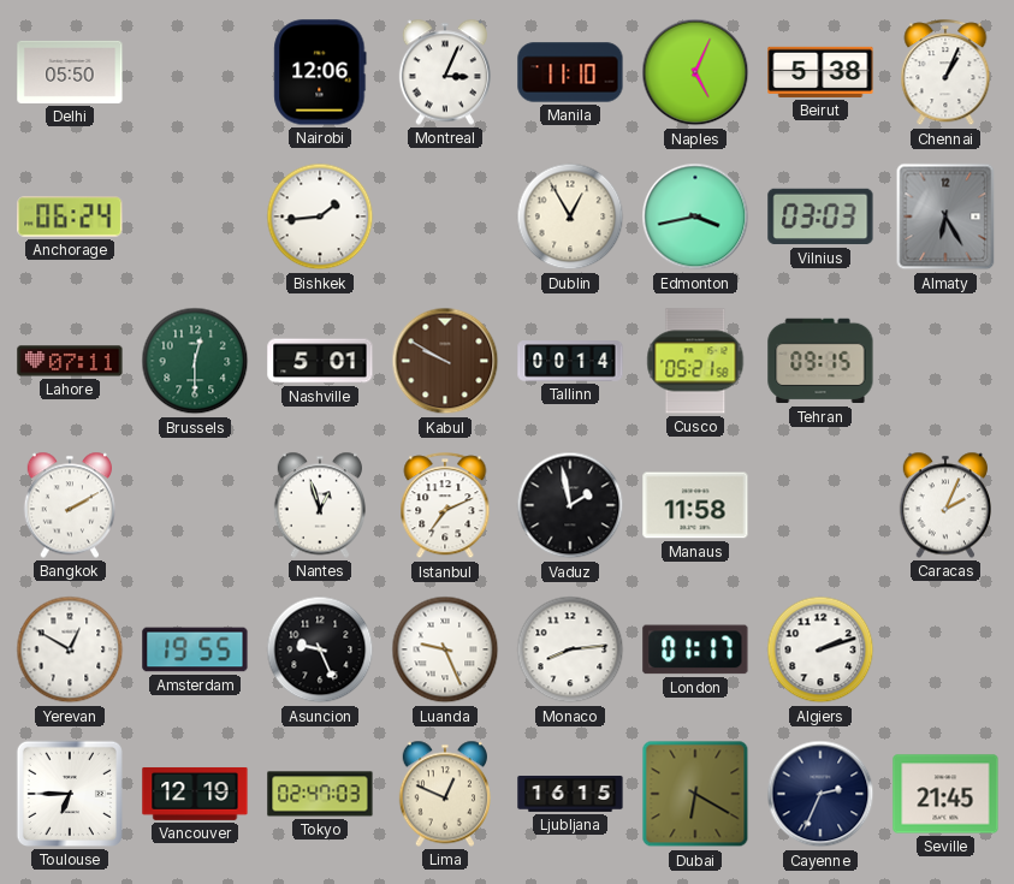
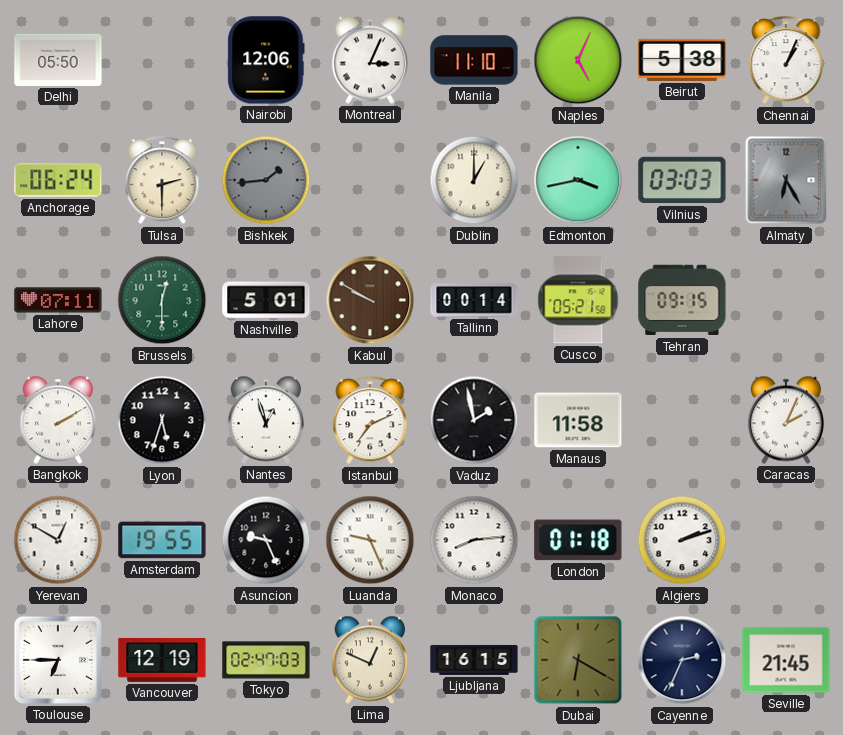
Tulsa: none -> 2:30
Bishkek dial: white -> grey
Dublin: 12:55 -> 1:00
Lyon: none -> 5:33
London: 01:17 -> 01:18
